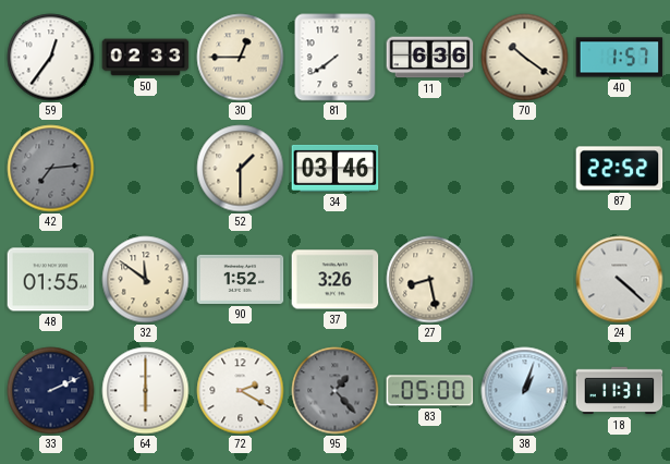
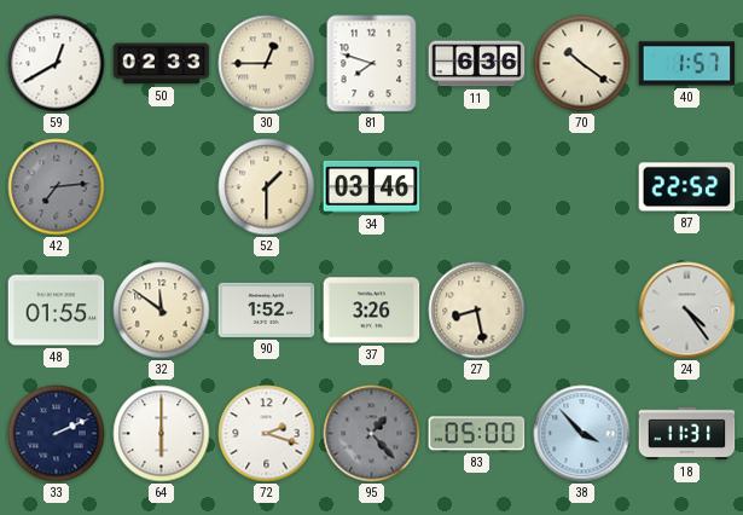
59: 12:36 -> 12:40
81: 7:39 -> 7:48
24: 4:22 -> 4:24
72: 2:20 -> 2:18
38: 1:03 -> 3:53
